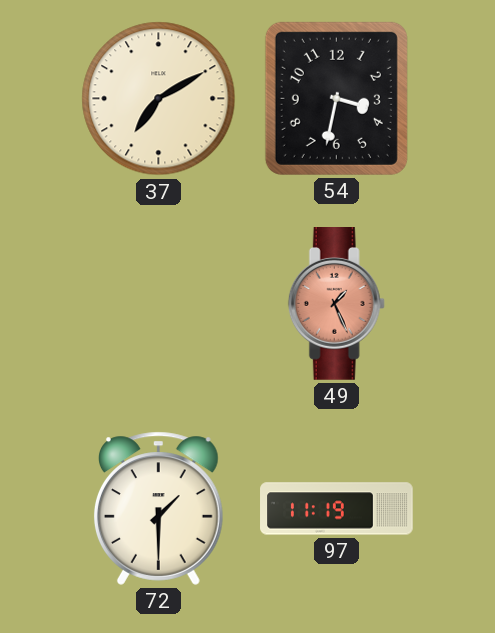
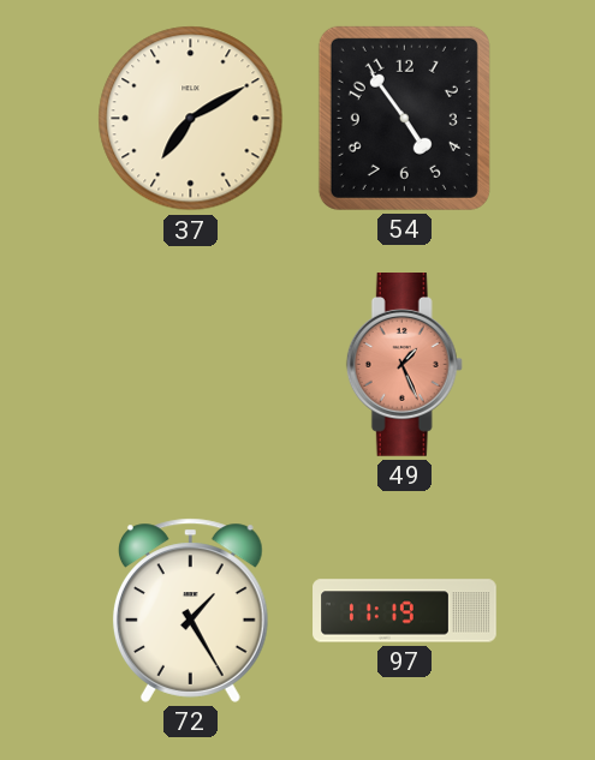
54: 3:32 -> 4:54
72: 1:30 -> 1:25
